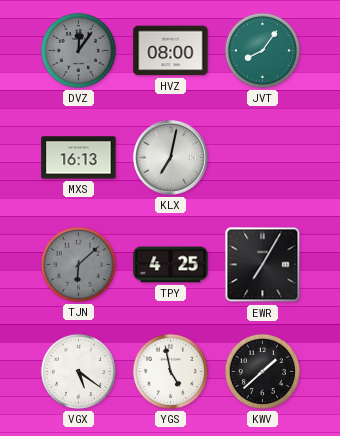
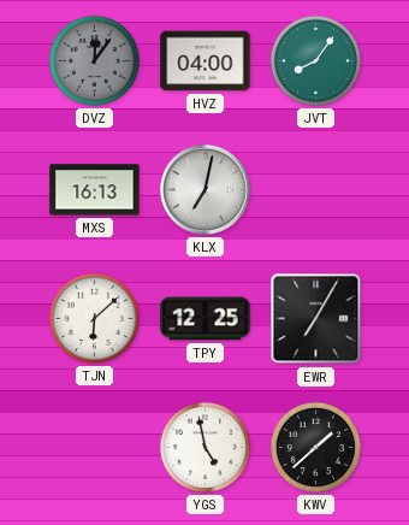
HVZ: 08:00 -> 04:00
TJN dial: grey -> white
TPY: 4:25 -> 12:25
VGX: 5:21 -> none
